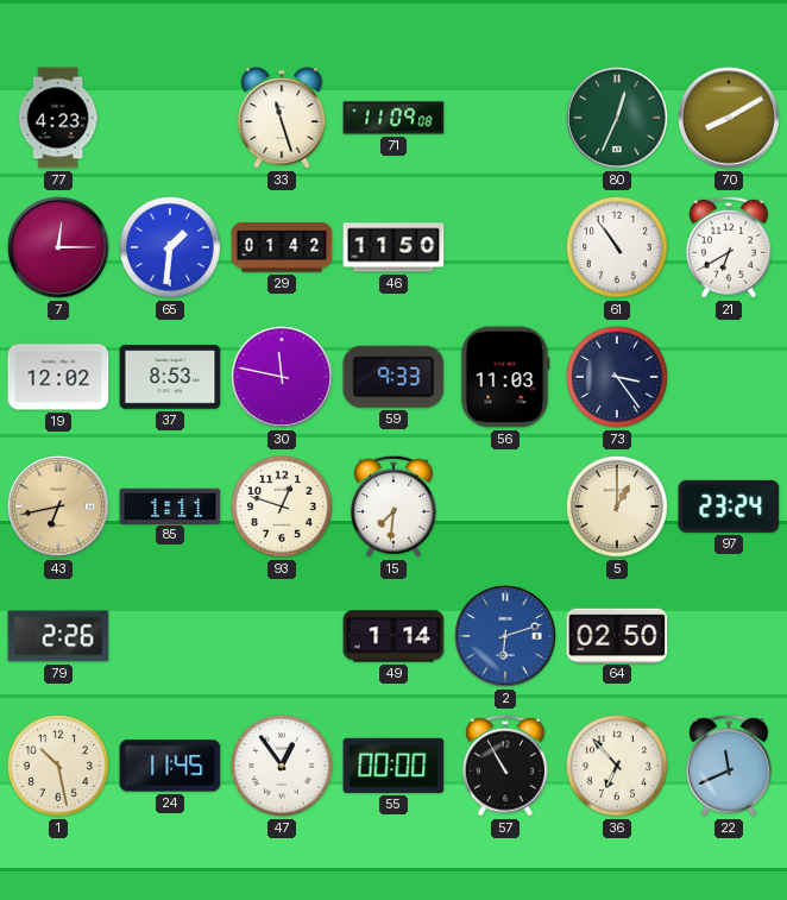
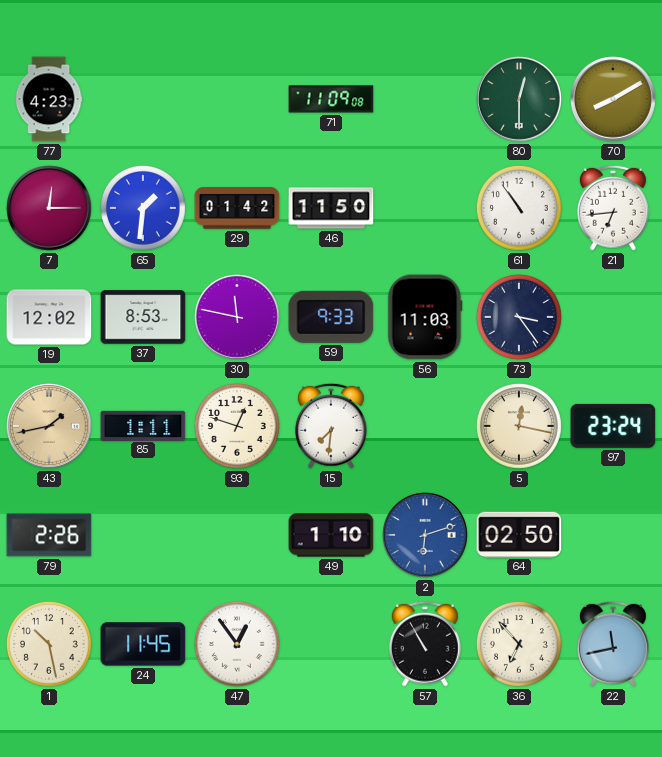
33: 11:27 -> none
80: 12:34 -> 12:30
21: 6:40 -> 6:44
43: 6:43 -> 1:43
5: 1:00 -> 12:17
49: 1:14 -> 1:10
55: 00:00 -> none
22: 11:41 -> 11:43
